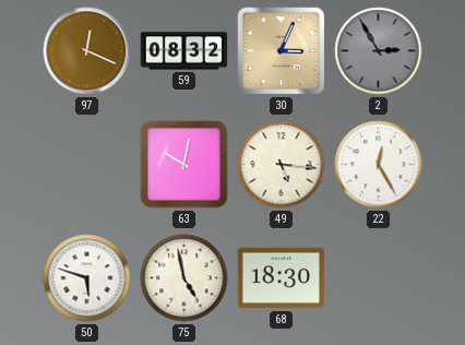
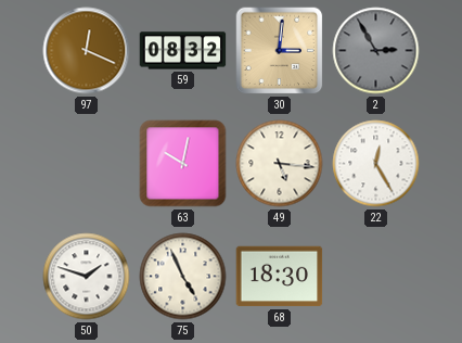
30: 3:04 -> 3:01
50: 5:48 -> 1:48
75: 4:58 -> 4:56
